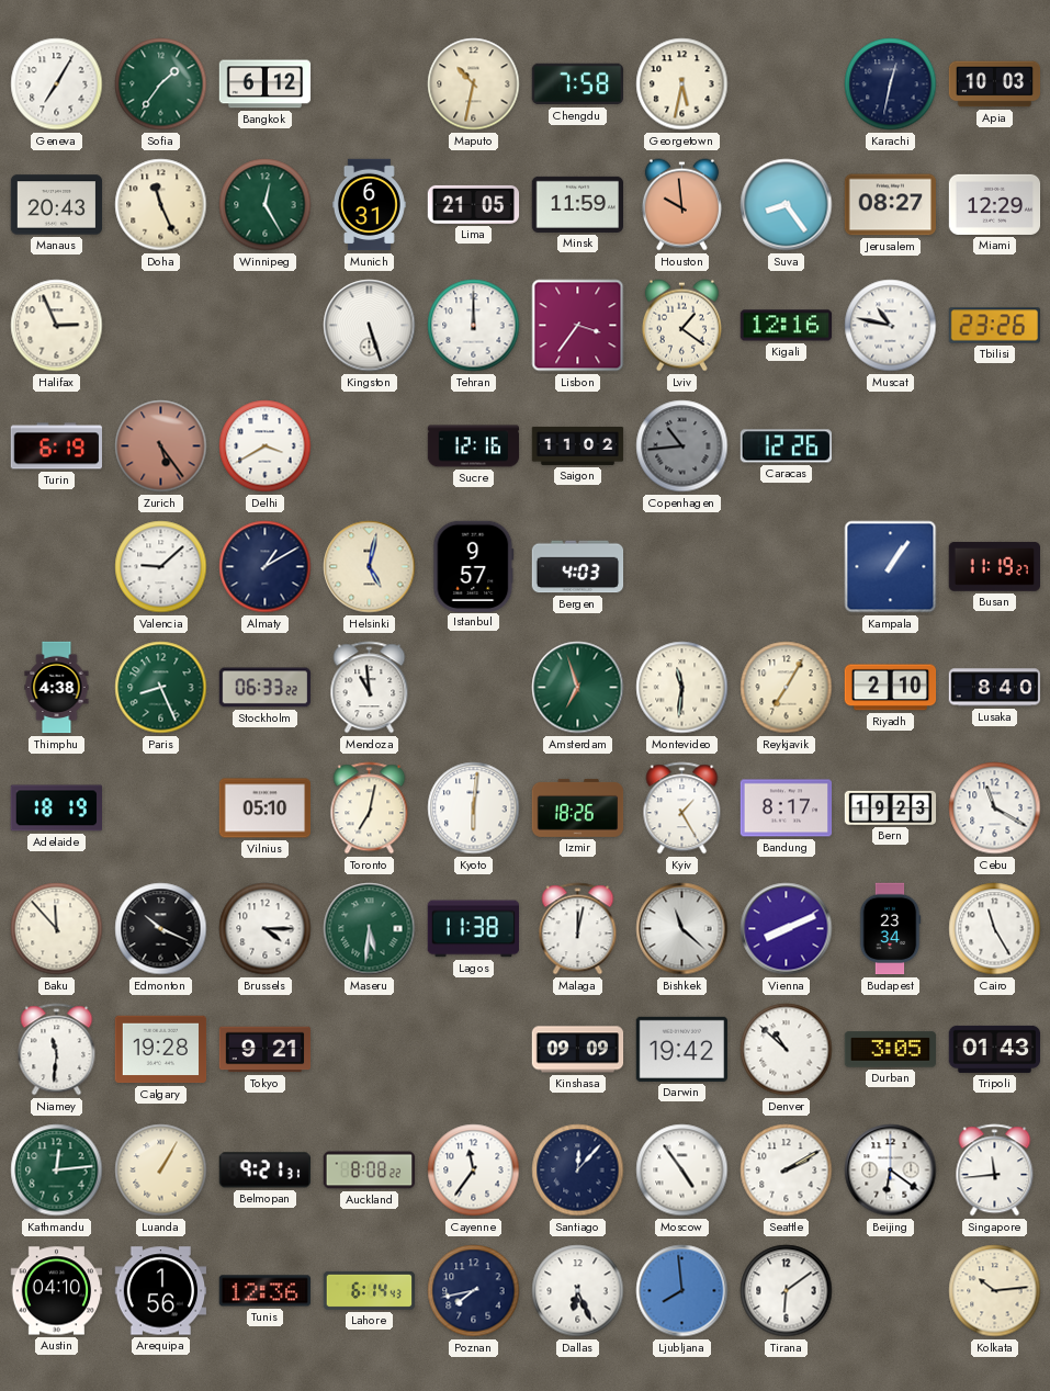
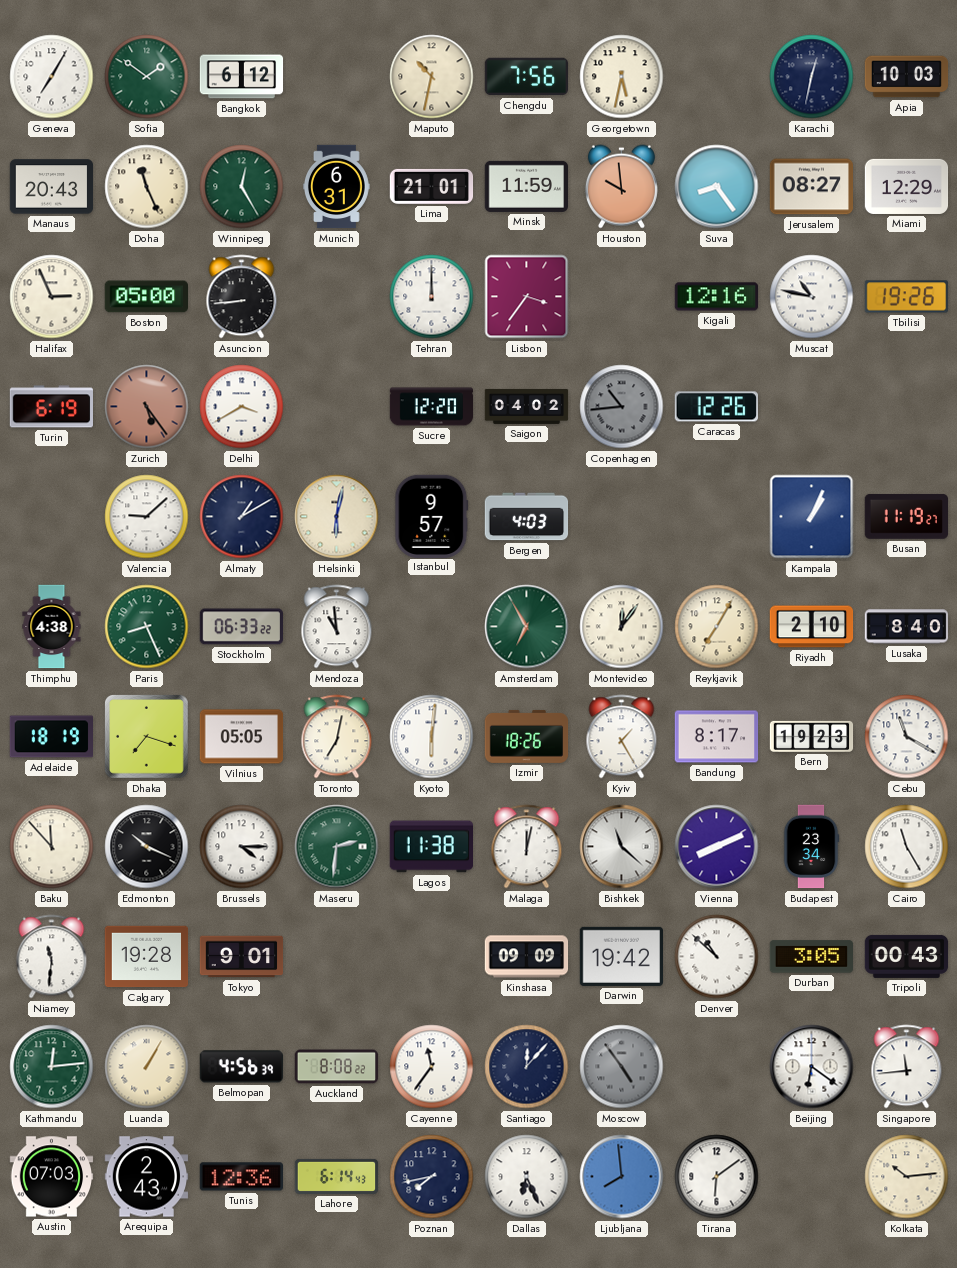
Sofia: 1:36 -> 1:51
Chengdu: 7:58 -> 7:56
Lima: 21:05 -> 21:01
Boston: none -> 05:00
Asuncion: none -> 8:44
Kingston: 5:27 -> none
Lviv: 1:21 -> none
Tbilisi: 23:26 -> 19:26
Sucre: 12:16 -> 12:20
Saigon: 11:02 -> 04:02
Helsinki: 5:02 -> 6:02
Kampala: 1:06 -> 1:04
Amsterdam: 6:57 -> 6:55
Montevideo: 11:31 -> 12:06
Dhaka: none -> 7:18
Vilnius: 05:10 -> 05:05
Maseru: 5:31 -> 2:31
Tokyo: 9:21 -> 9:01
Tripoli: 01:43 -> 00:43
Belmopan: 9:21 -> 4:56
Moscow dial: white -> grey
Seattle: 2:10 -> none
Austin: 04:10 -> 07:03
Arequipa: 1:56 -> 2:43
